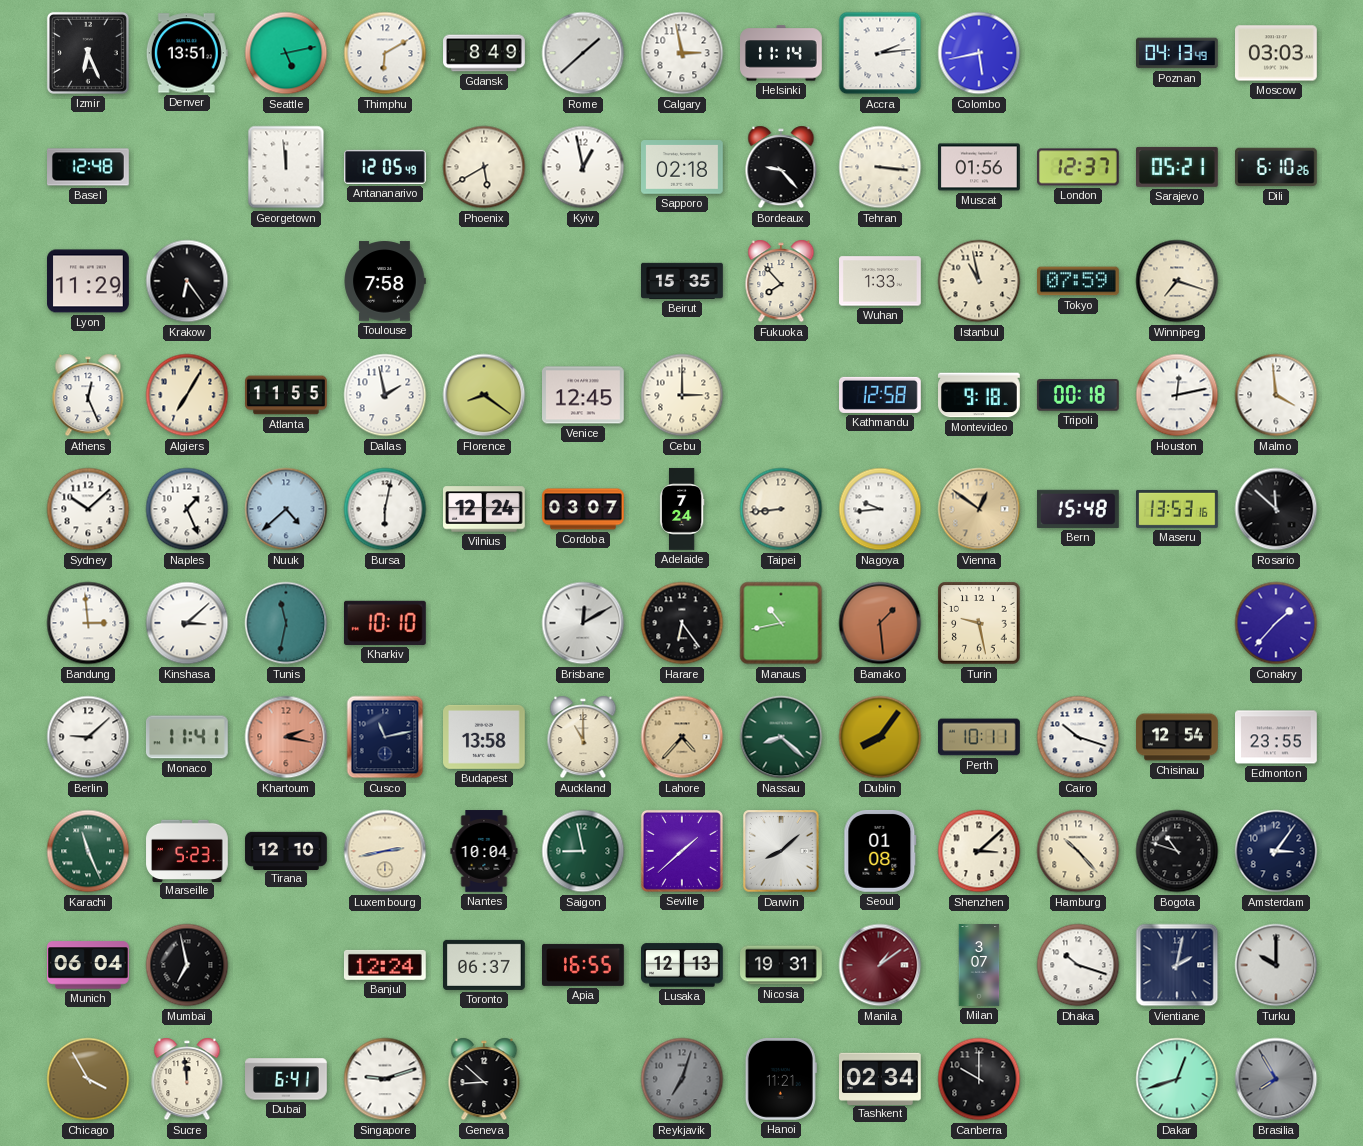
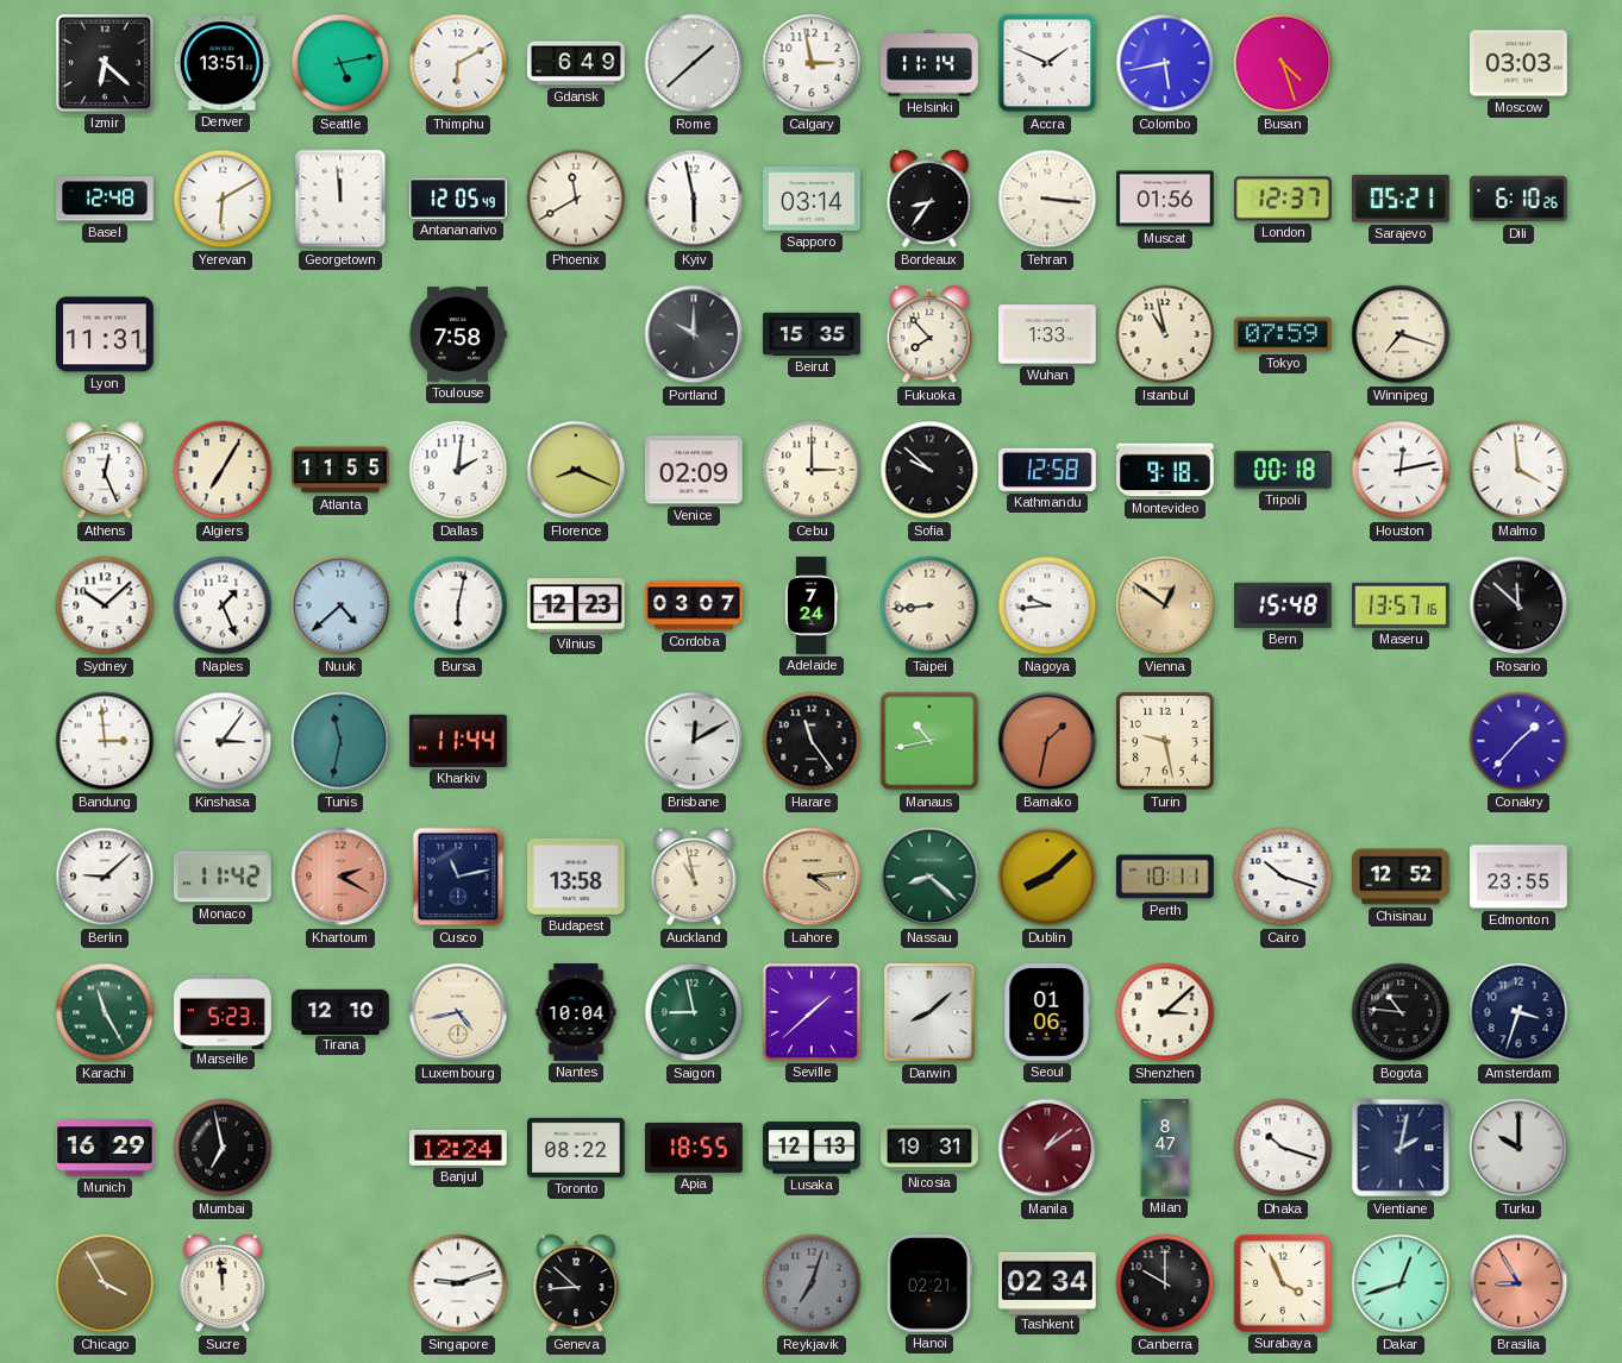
Izmir: 6:26 -> 6:22
Gdansk: 8:49 -> 6:49
Accra: 2:14 -> 1:49
Busan: none -> 4:27
Poznan: 04:13 -> none
Yerevan: none -> 6:10
Phoenix: 5:40 -> 11:40
Kyiv: 12:58 -> 5:58
Sapporo: 02:18 -> 03:14
Bordeaux: 9:23 -> 8:36
Lyon: 11:29 -> 11:31
Krakow: 6:24 -> none
Portland: none -> 10:00
Dallas: 1:58 -> 2:01
Florence: 8:21 -> 8:19
Venice: 12:45 -> 02:09
Sofia: none -> 9:52
Vilnius: 12:24 -> 12:23
Maseru: 13:53 -> 13:57
Kinshasa: 3:08 -> 3:06
Kharkiv: 10:10 -> 11:44
Harare: 6:24 -> 11:24
Bamako: 1:29 -> 1:32
Monaco: 11:41 -> 11:42
Khartoum: 2:17 -> 2:20
Auckland: 11:00 -> 10:58
Lahore: 4:37 -> 4:14
Dublin: 8:06 -> 8:08
Chisinau: 12:54 -> 12:52
Karachi: 11:26 -> 11:25
Luxembourg: 2:43 -> 4:43
Seoul: 01:08 -> 01:06
Hamburg: 10:23 -> none
Bogota: 10:48 -> 10:46
Amsterdam: 3:06 -> 3:33
Munich: 06:04 -> 16:29
Toronto: 06:37 -> 08:22
Apia: 16:55 -> 18:55
Milan: 3:07 -> 8:47
Dubai: 6:41 -> none
Hanoi: 11:21 -> 02:21
Surabaya: none -> 3:56
Brasilia: 7:55 -> 8:55
Brasilia dial: grey -> salmon
